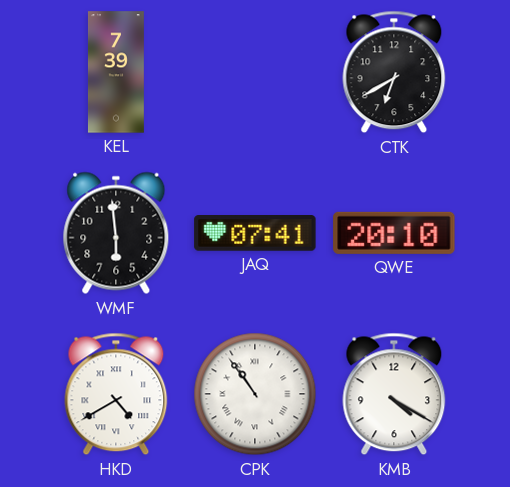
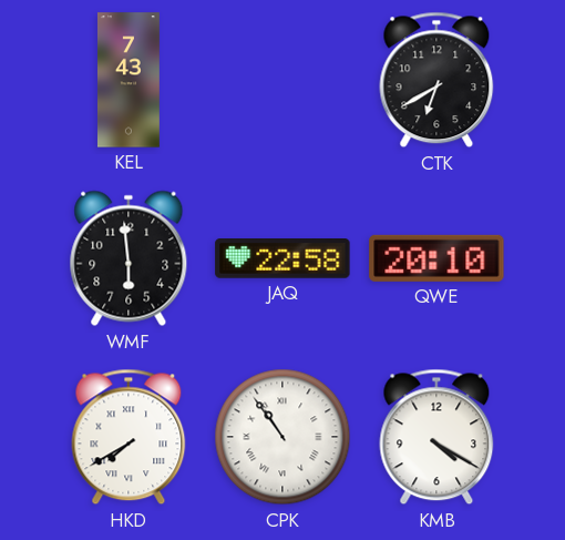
KEL: 7:39 -> 7:43
JAQ: 07:41 -> 22:58
HKD: 4:40 -> 7:40
